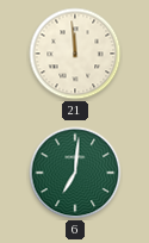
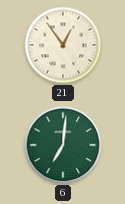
21: 11:59 -> 12:54
